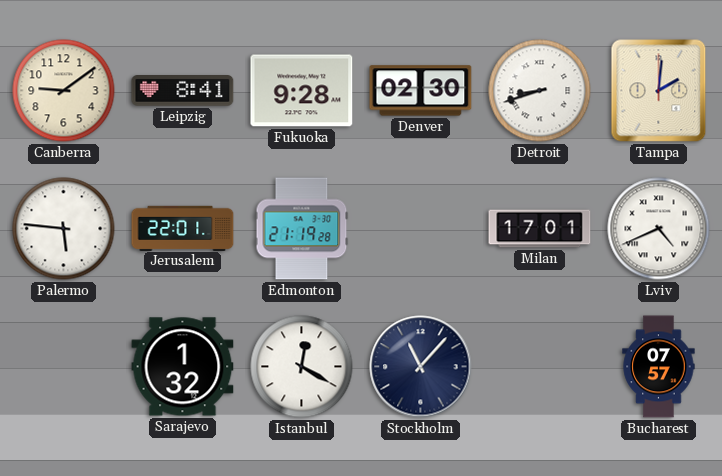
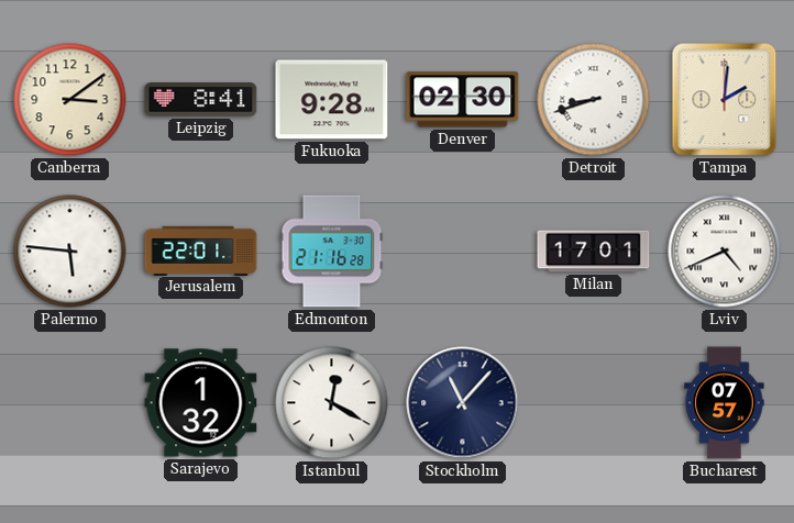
Canberra: 9:09 -> 3:09
Edmonton: 21:19 -> 21:16
